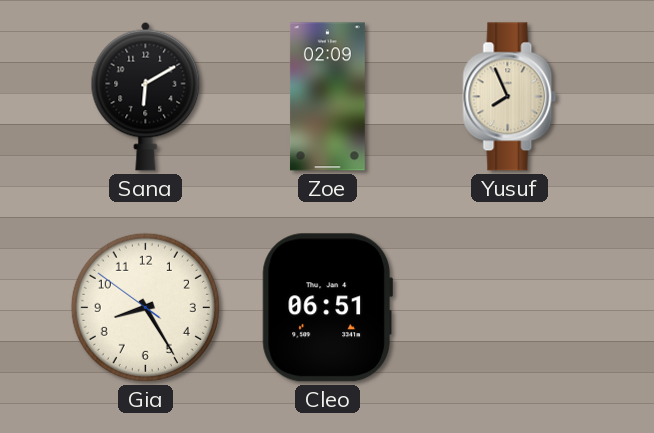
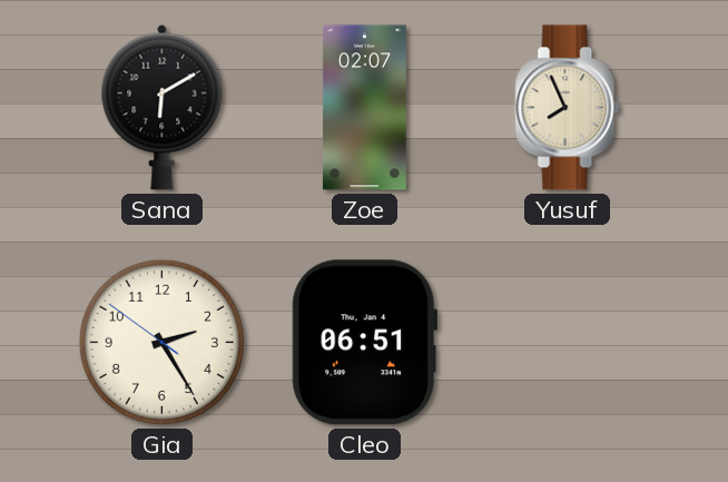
Zoe: 02:09 -> 02:07
Gia: 8:24 -> 2:24
